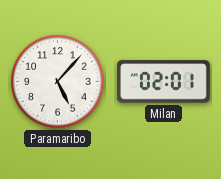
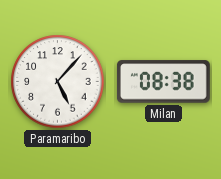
Milan: 02:01 -> 08:38
